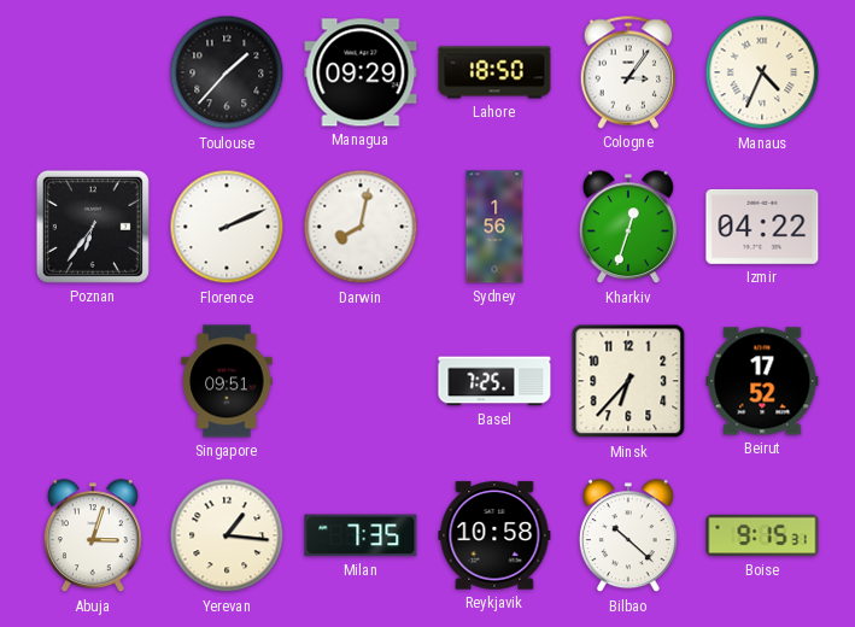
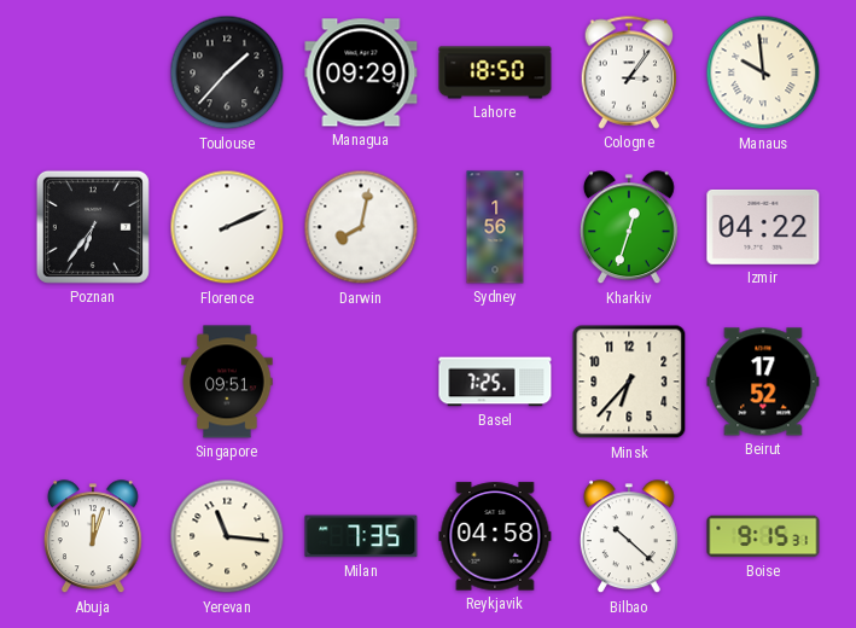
Manaus: 4:34 -> 9:59
Abuja: 3:03 -> 12:03
Yerevan: 1:16 -> 11:16
Reykjavik: 10:58 -> 04:58
